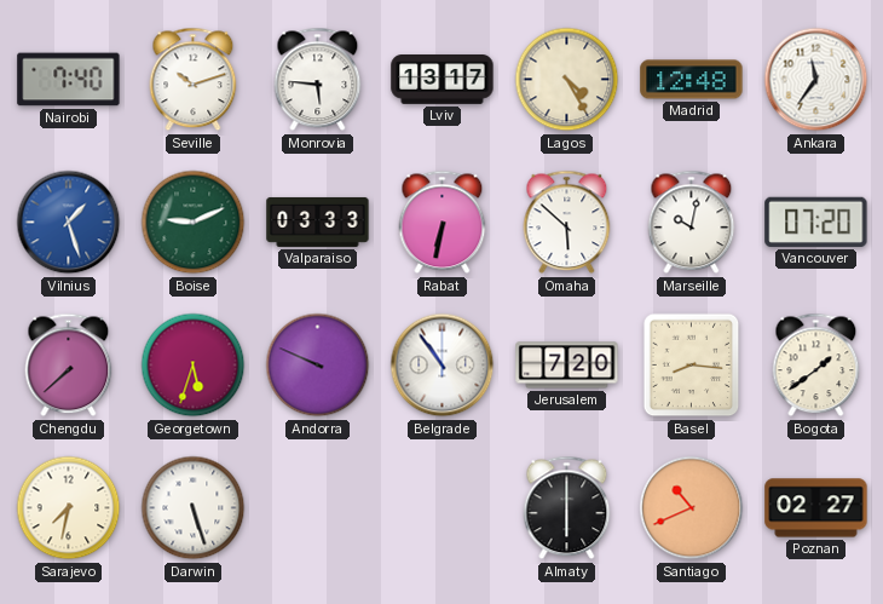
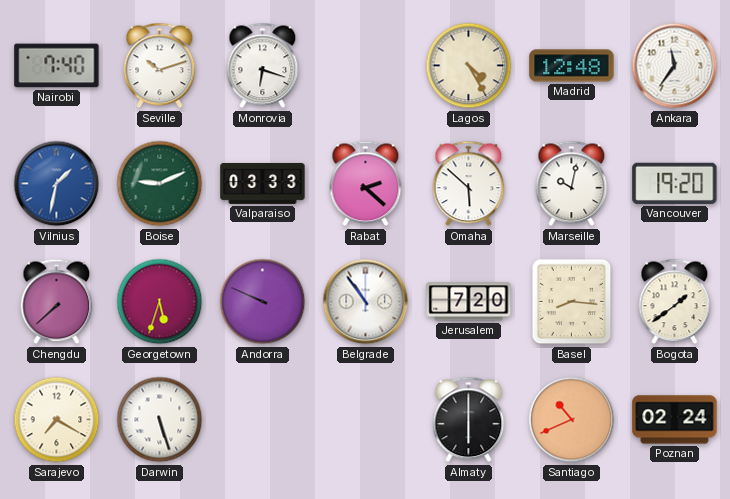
Monrovia: 5:46 -> 6:18
Lviv: 13:17 -> none
Vilnius: 1:27 -> 1:32
Rabat: 6:32 -> 2:22
Vancouver: 07:20 -> 19:20
Sarajevo: 7:32 -> 7:20
Poznan: 02:27 -> 02:24
